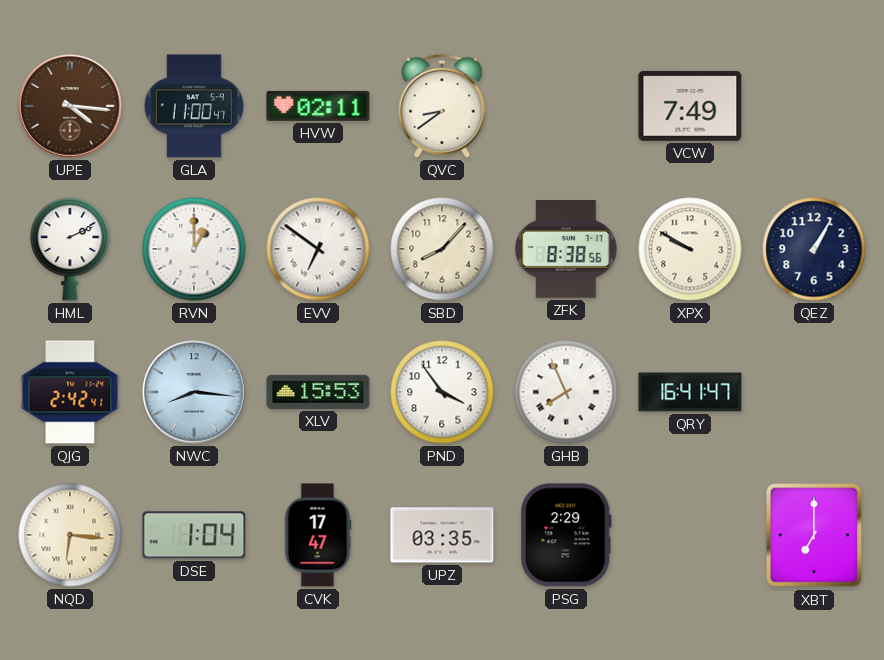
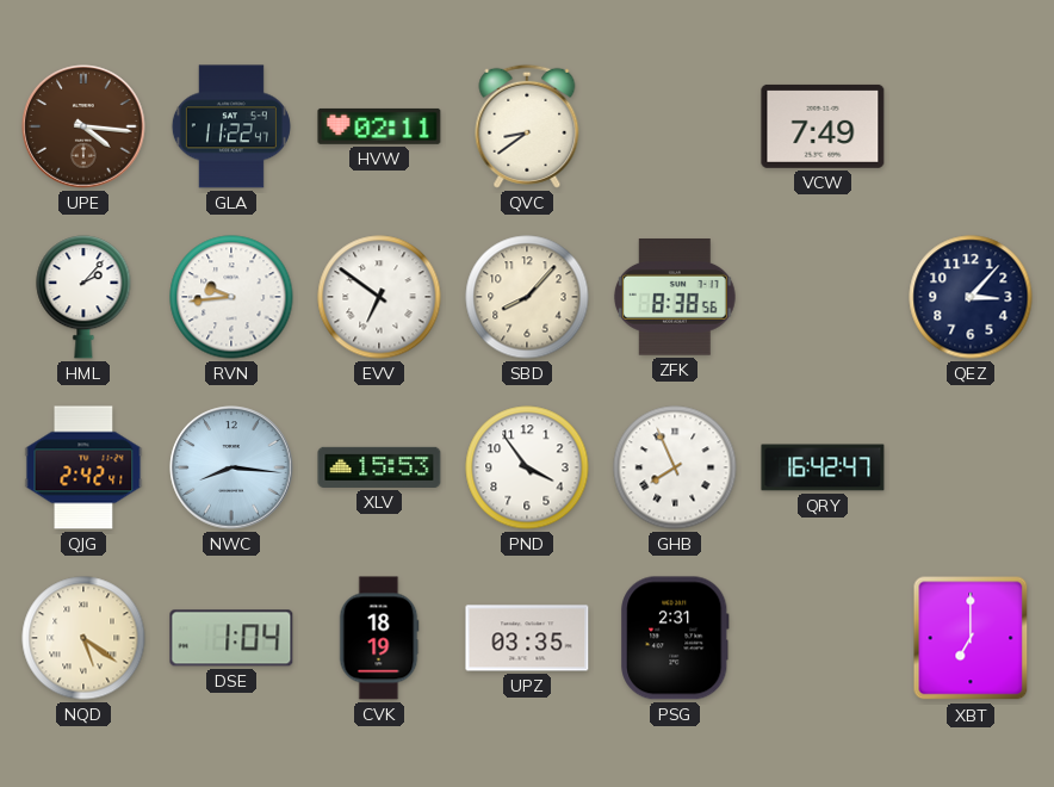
GLA: 11:00 -> 11:22
HML: 2:11 -> 2:07
RVN: 1:00 -> 9:44
XPX: 9:50 -> none
QEZ: 1:05 -> 3:07
QRY: 16:41 -> 16:42
NQD: 6:16 -> 5:21
CVK: 17:47 -> 18:19
PSG: 2:29 -> 2:31
